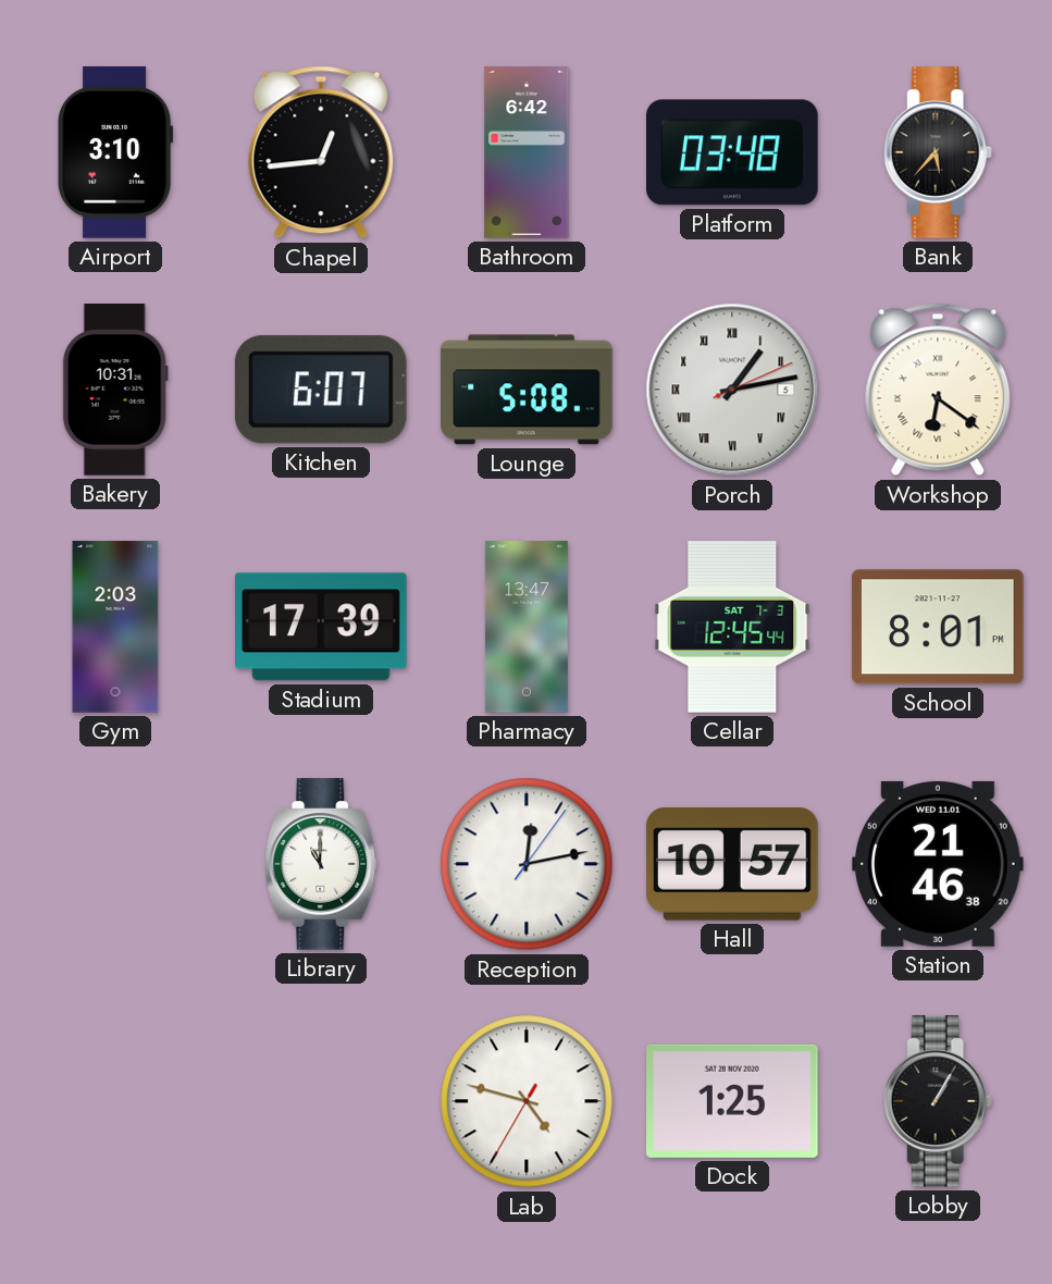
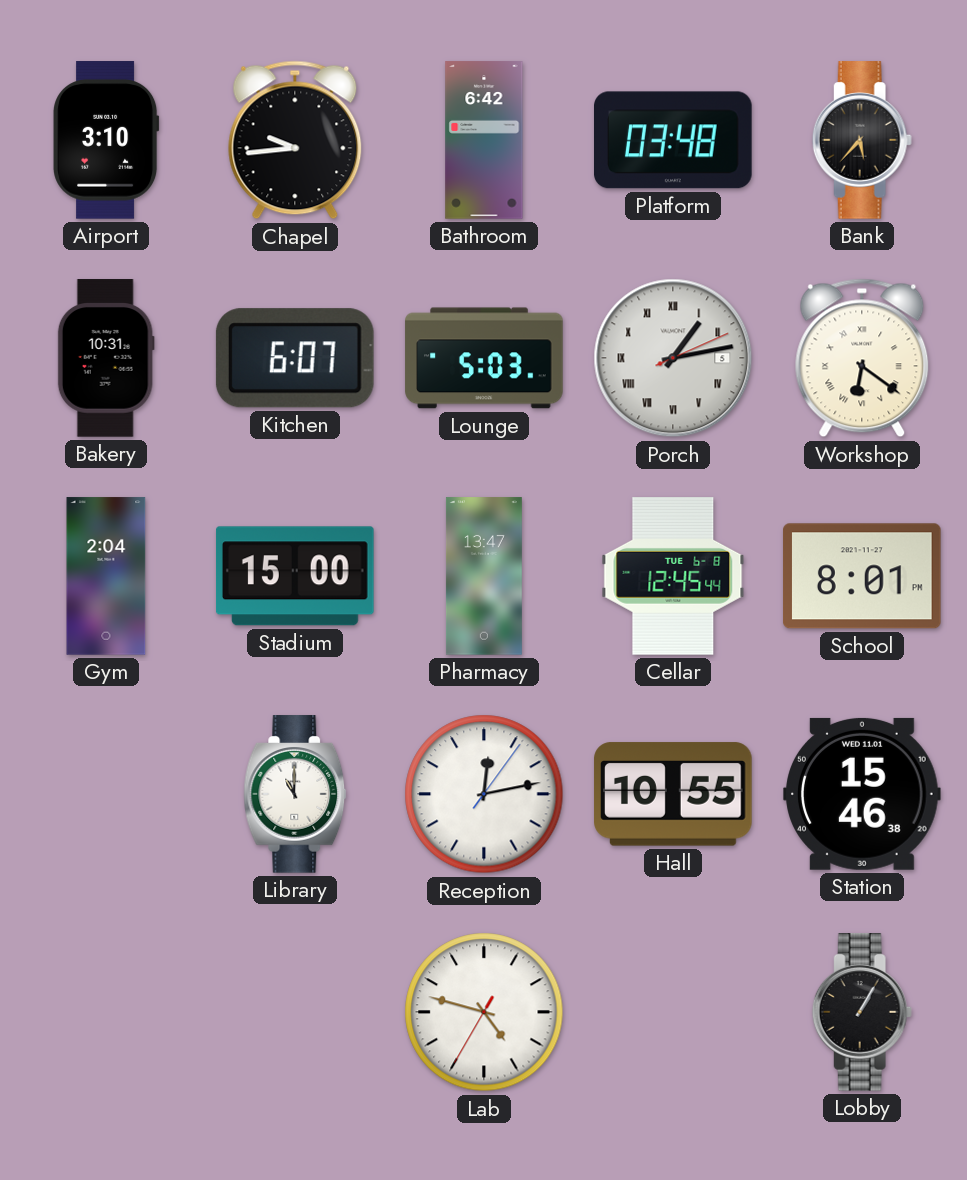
Chapel: 12:44 -> 9:44
Lounge: 5:08 -> 5:03
Gym: 2:03 -> 2:04
Stadium: 17:39 -> 15:00
Cellar date: SAT 7-3 -> TUE 6-8
Hall: 10:57 -> 10:55
Station: 21:46 -> 15:46
Dock: 1:25 -> none
